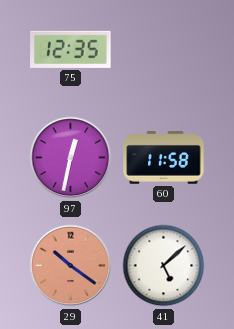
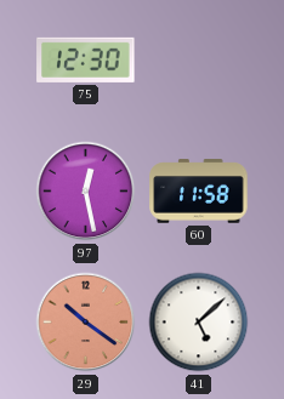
75: 12:35 -> 12:30
97: 12:32 -> 12:28
